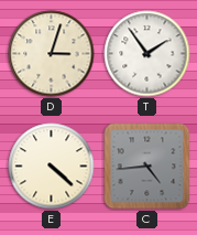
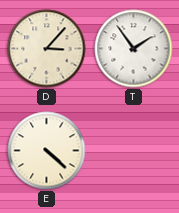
D: 3:03 -> 3:07
C: 4:44 -> none
